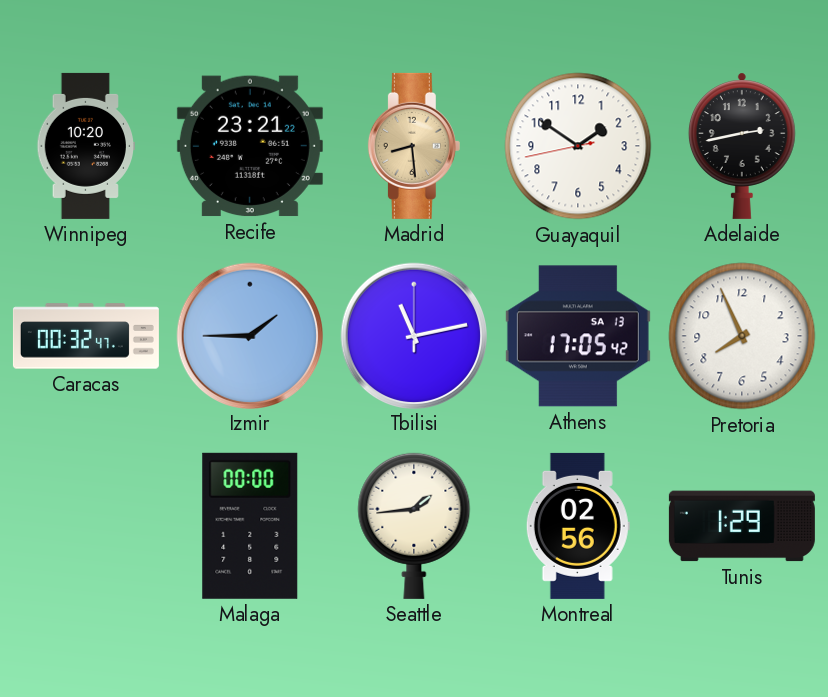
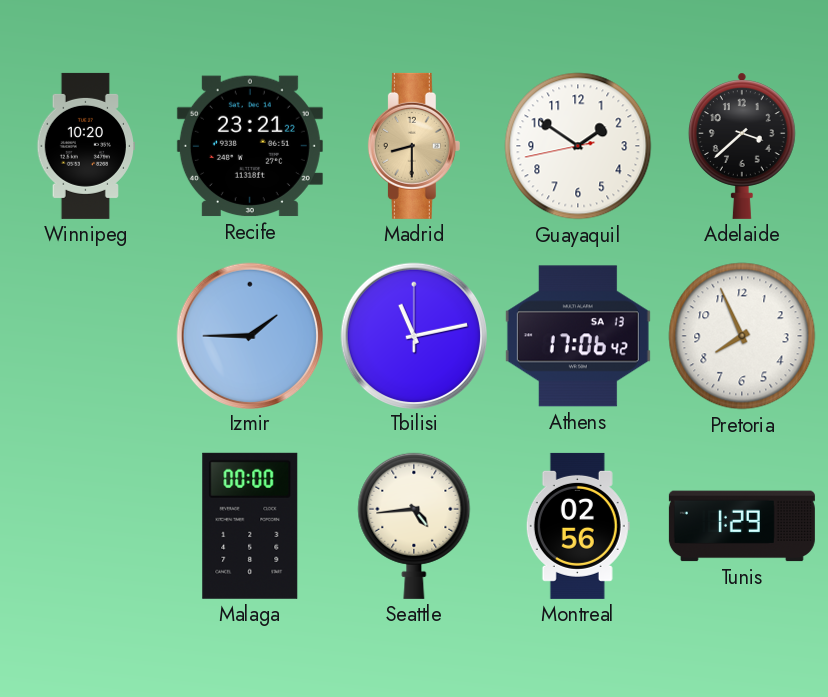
Madrid: 8:29 -> 8:30
Adelaide: 2:43 -> 3:38
Caracas: 00:32 -> none
Athens: 17:05 -> 17:06
Seattle: 1:44 -> 4:44
